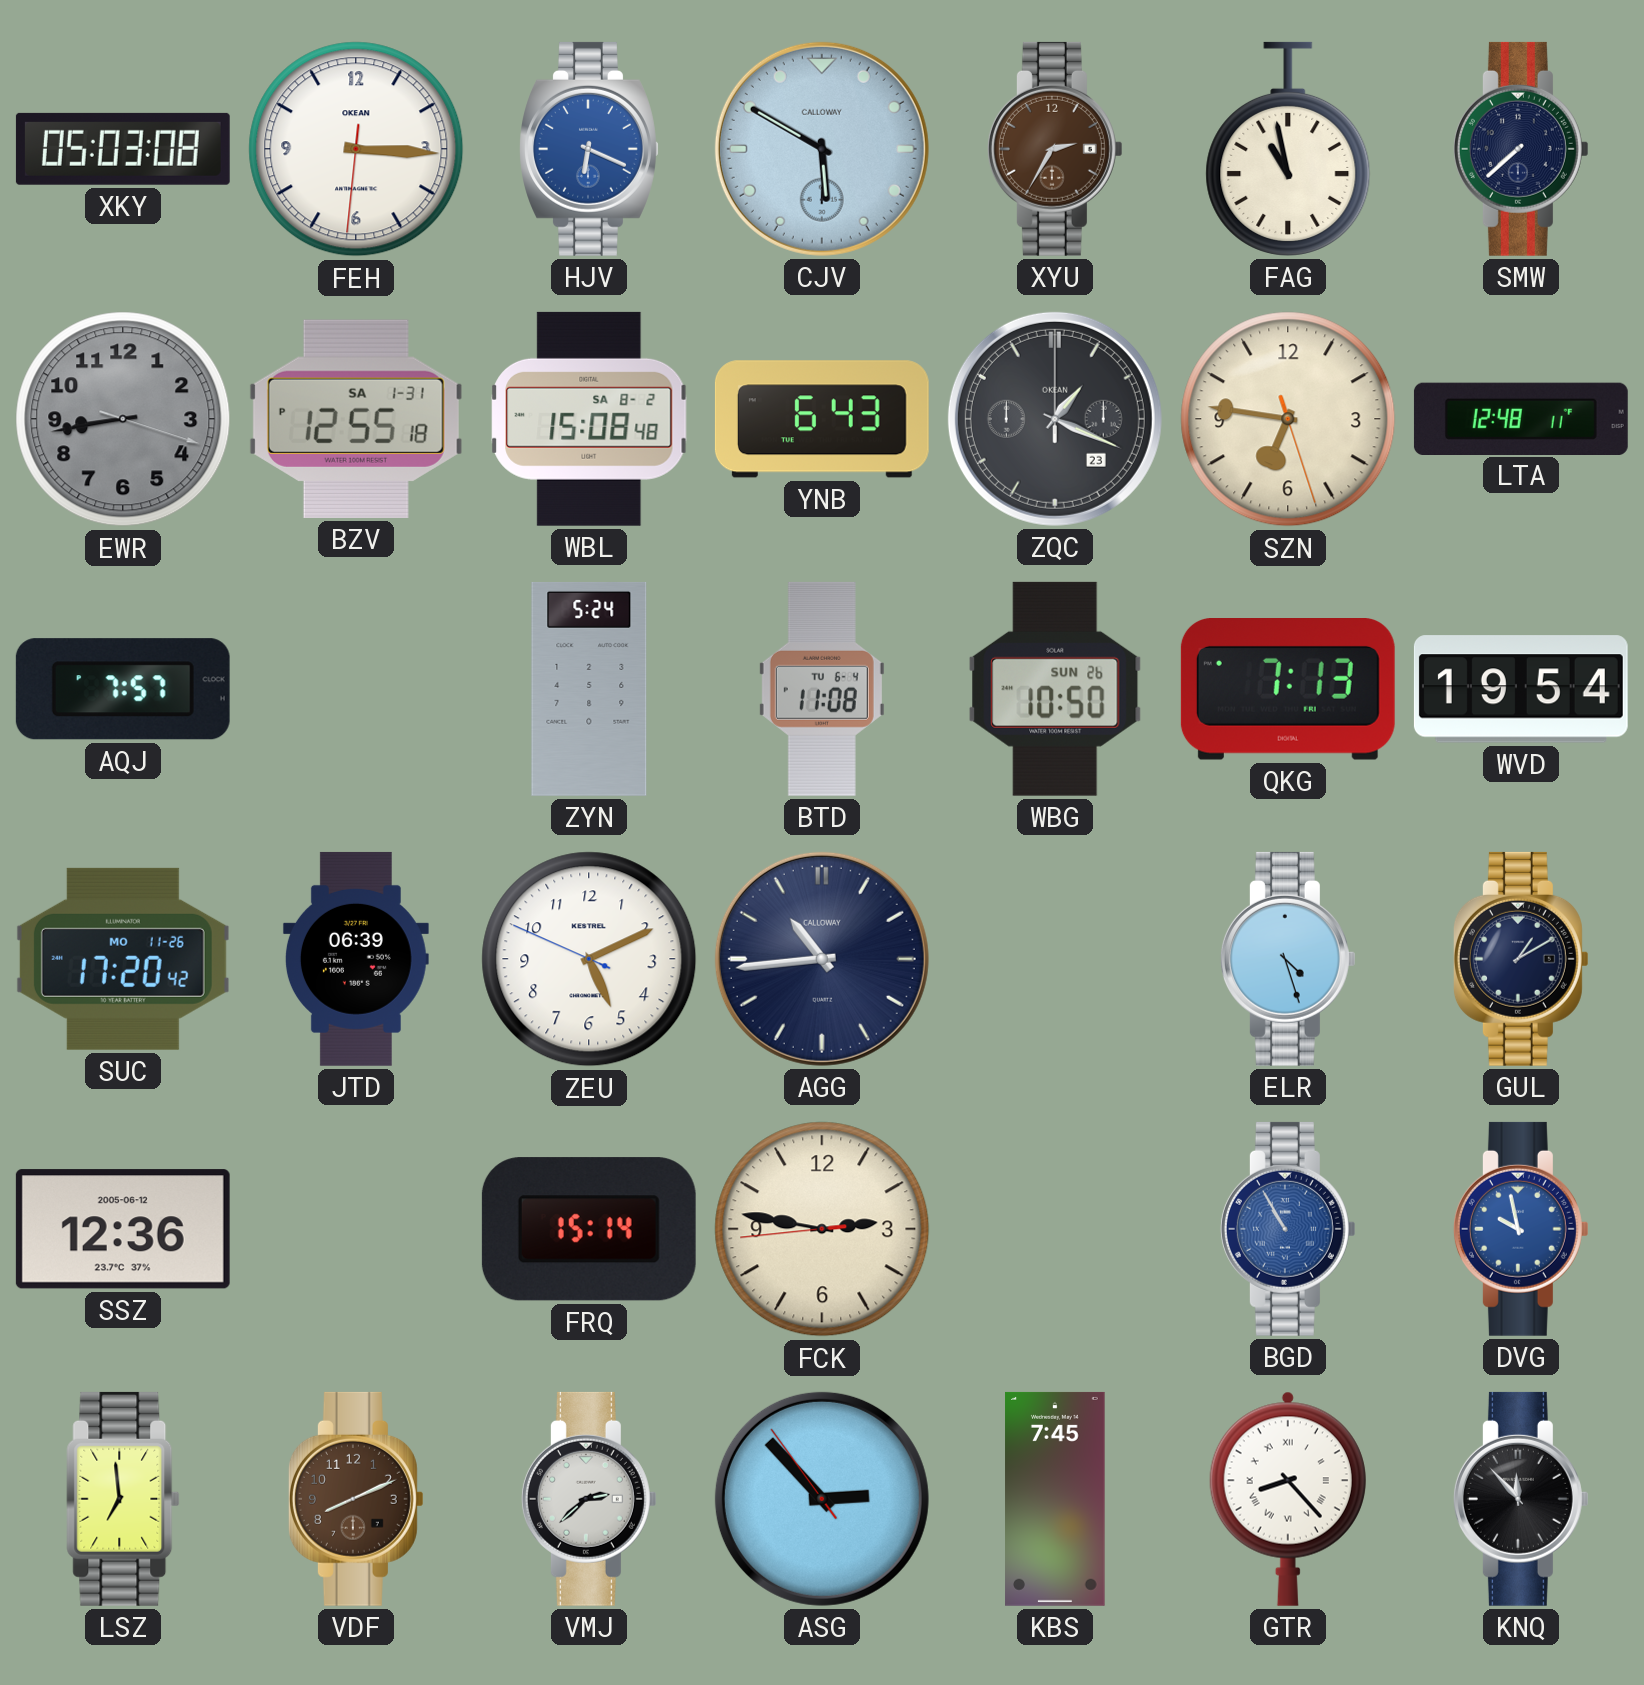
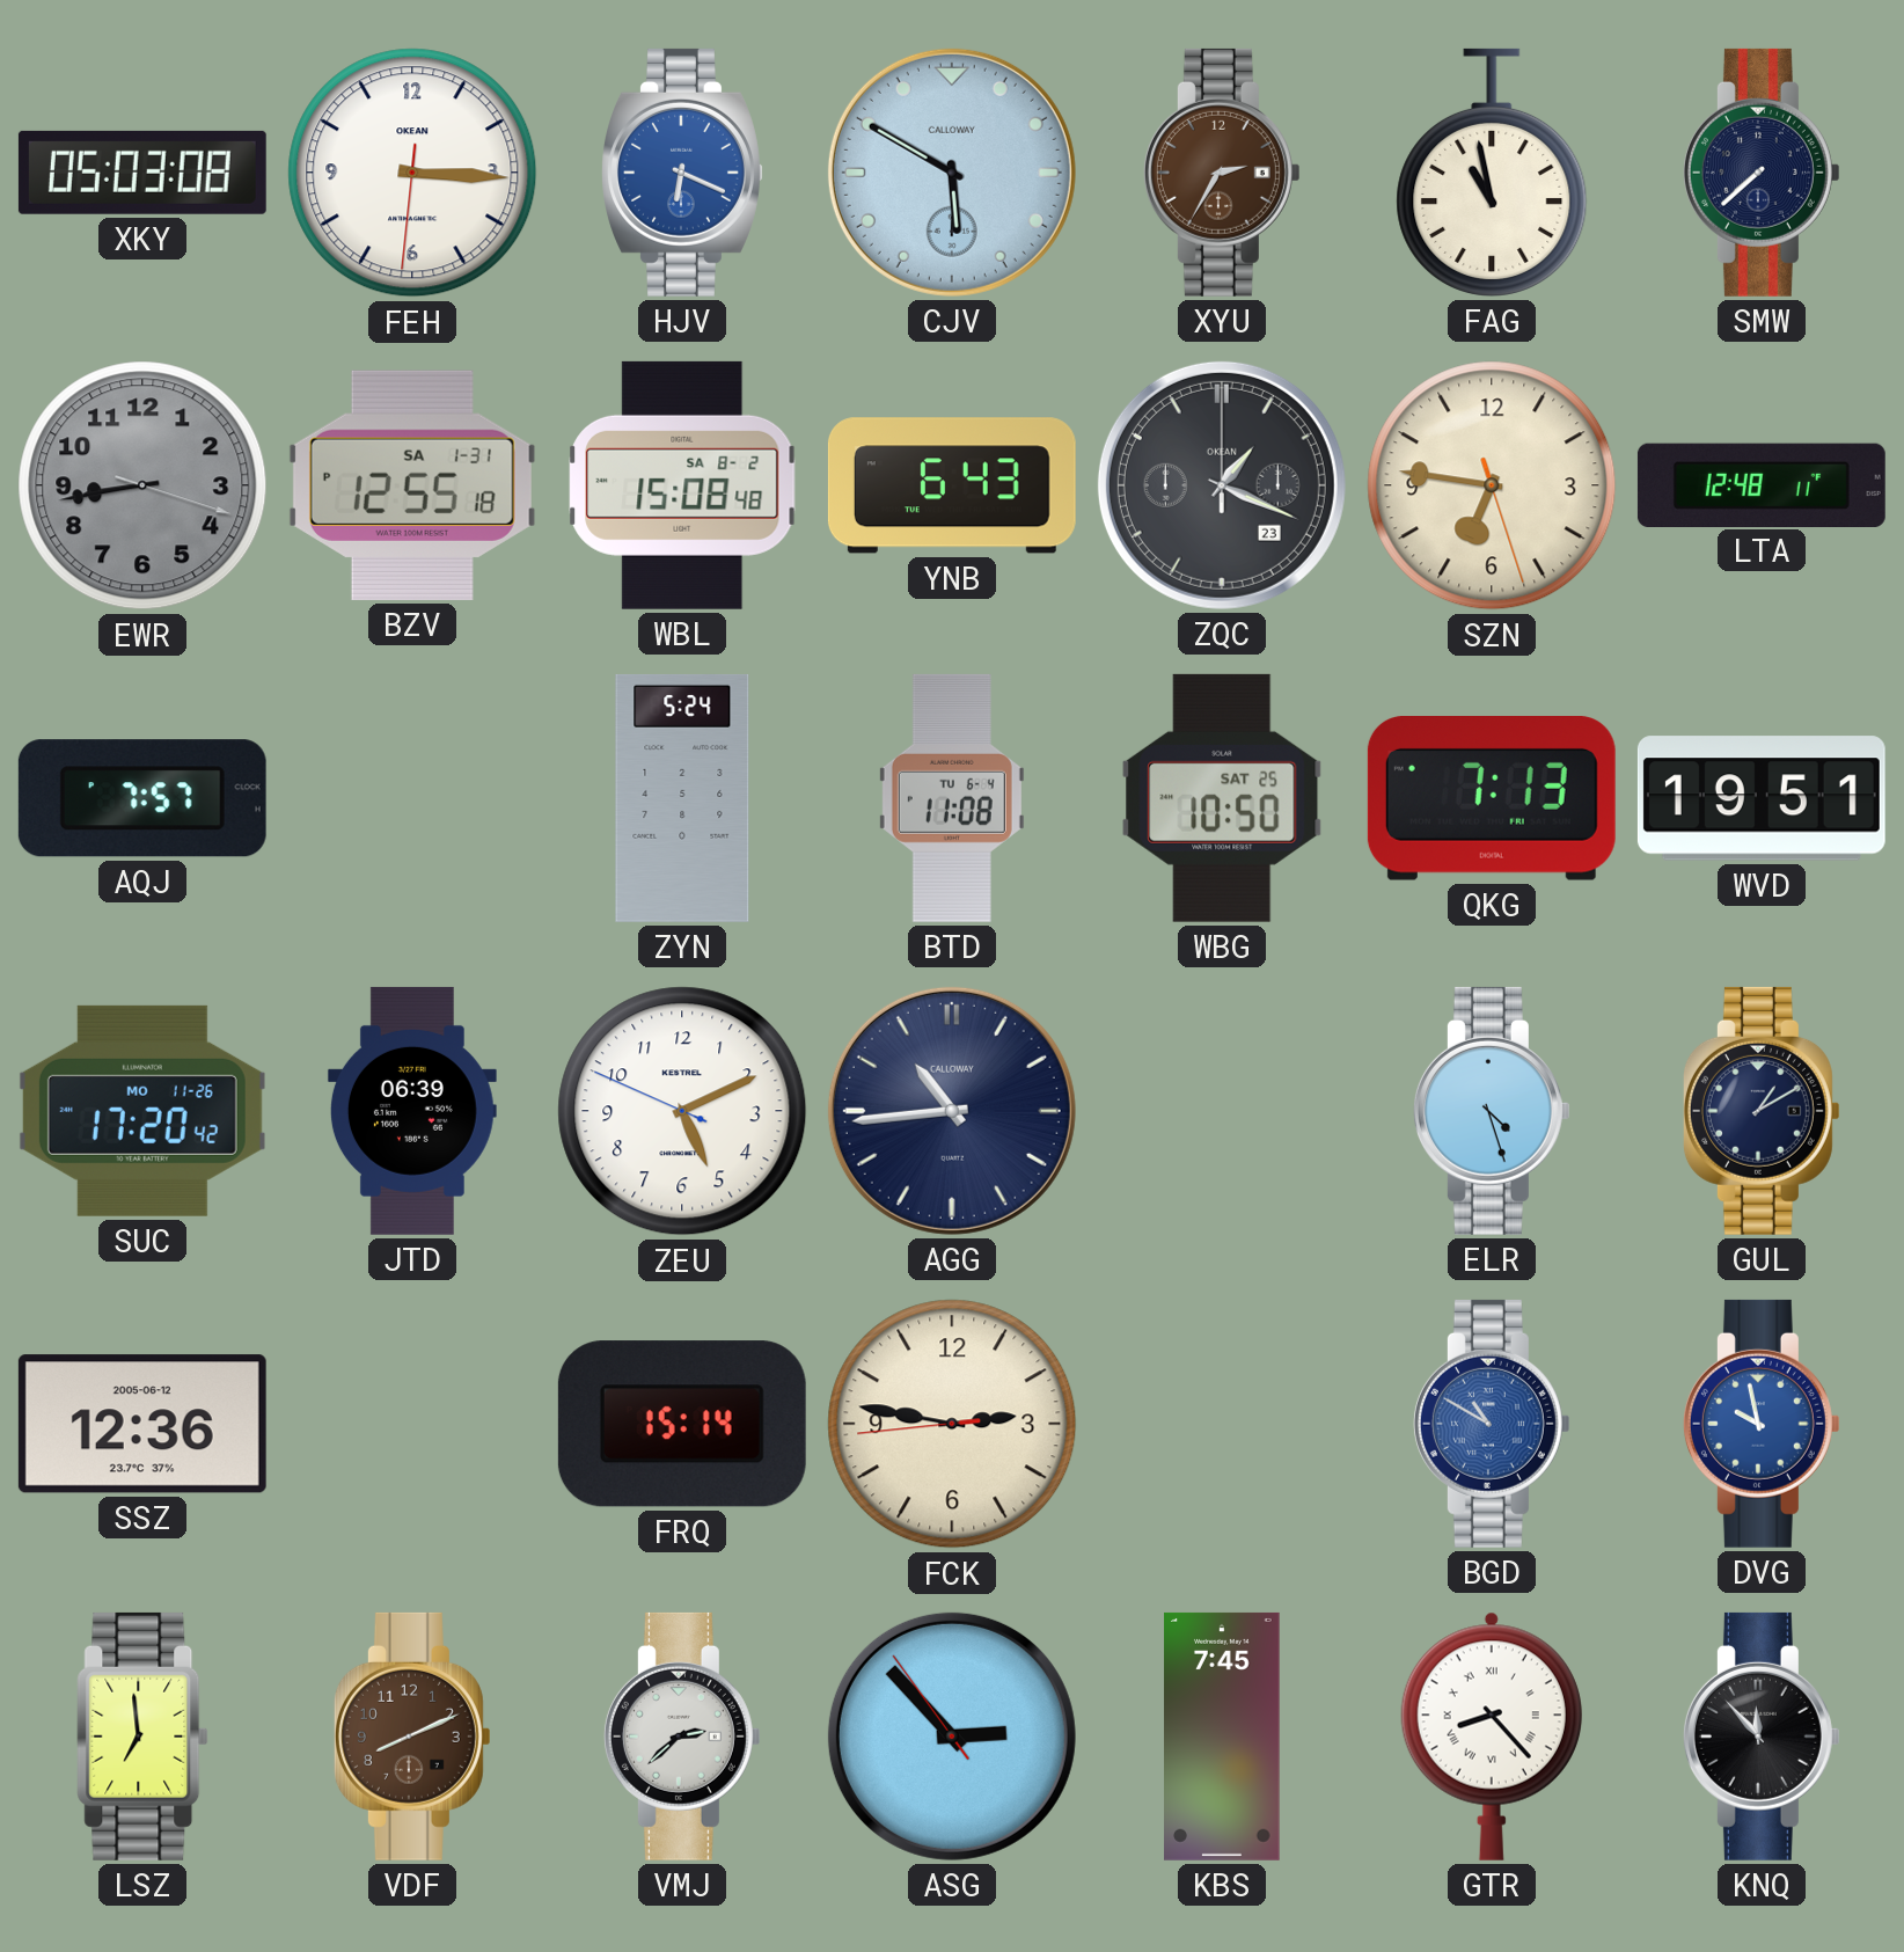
WBG date: SUN 26 -> SAT 25
WVD: 19:54 -> 19:51
BGD: 10:55 -> 10:50
